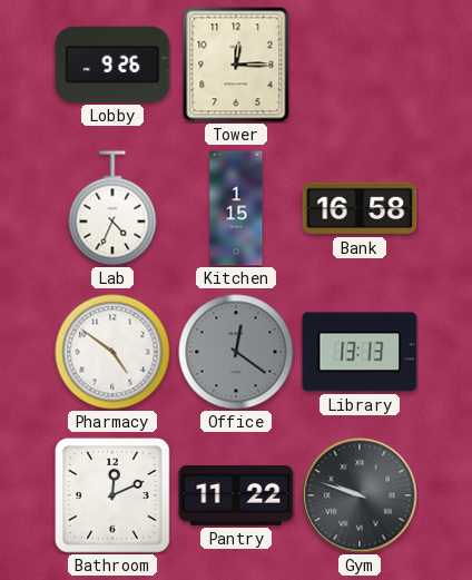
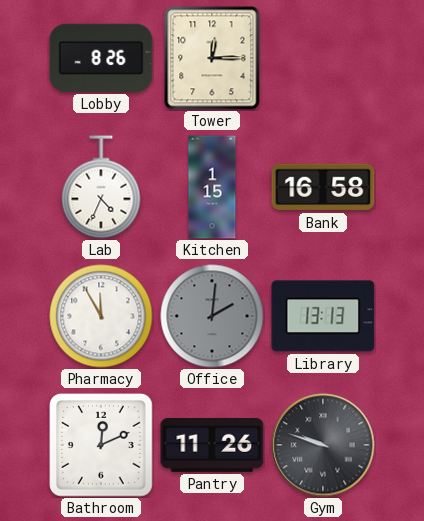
Lobby: 9:26 -> 8:26
Pharmacy: 4:51 -> 11:55
Office: 12:21 -> 2:01
Pantry: 11:22 -> 11:26
